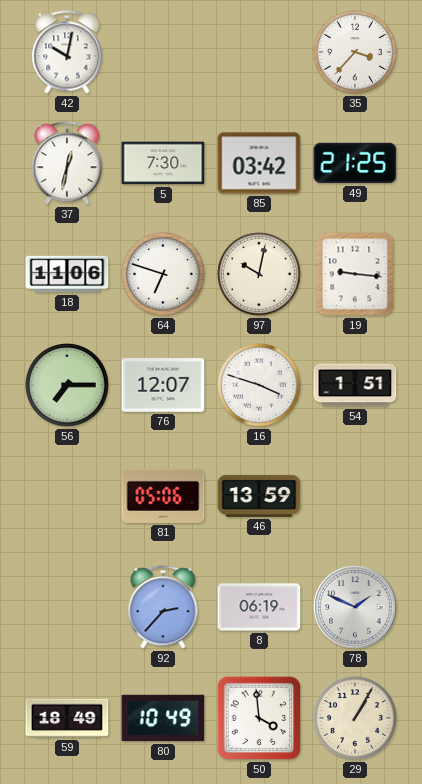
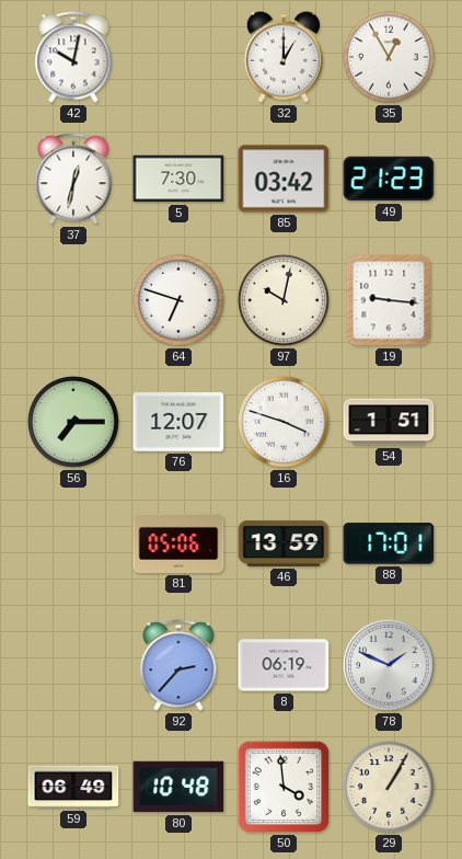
32: none -> 1:00
35: 3:37 -> 12:55
49: 21:25 -> 21:23
18: 11:06 -> none
88: none -> 17:01
59: 18:49 -> 06:49
80: 10:49 -> 10:48
